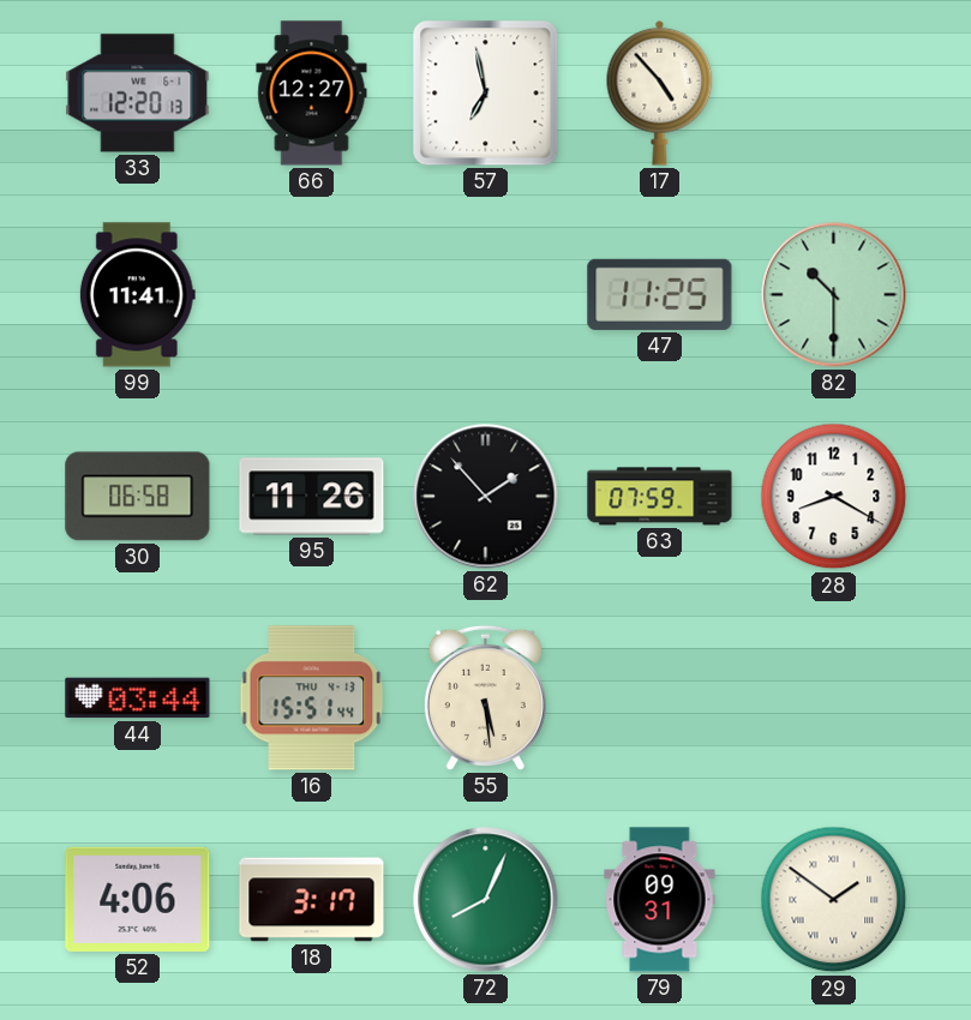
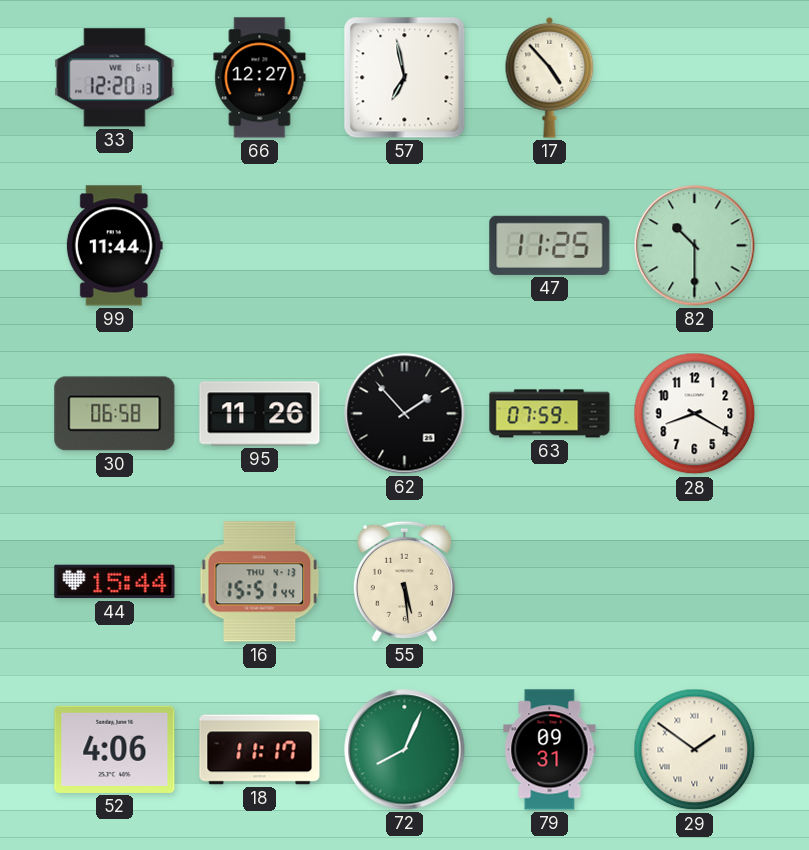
99: 11:41 -> 11:44
44: 03:44 -> 15:44
18: 3:17 -> 11:17
